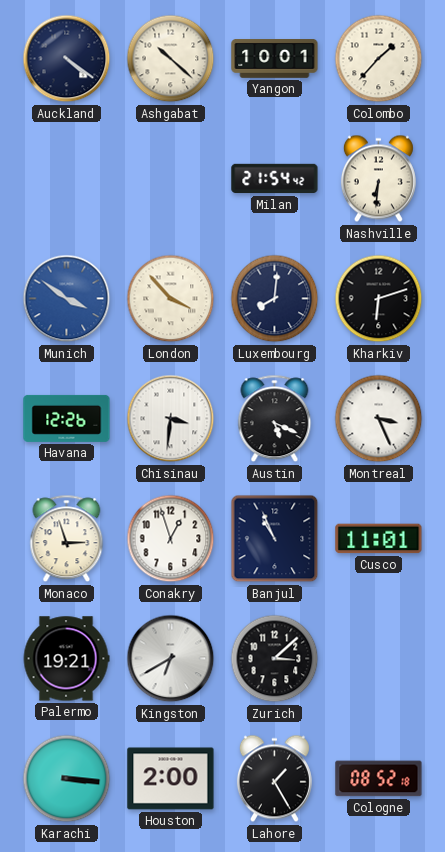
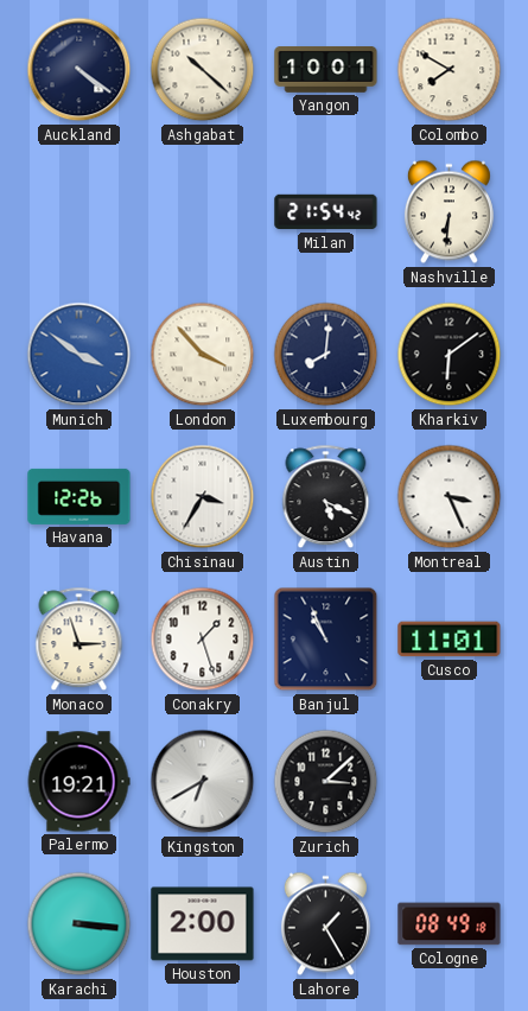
Colombo: 1:37 -> 7:50
Kharkiv: 6:12 -> 6:09
Chisinau: 3:31 -> 3:35
Conakry: 12:57 -> 1:27
Cologne: 08:52 -> 08:49
